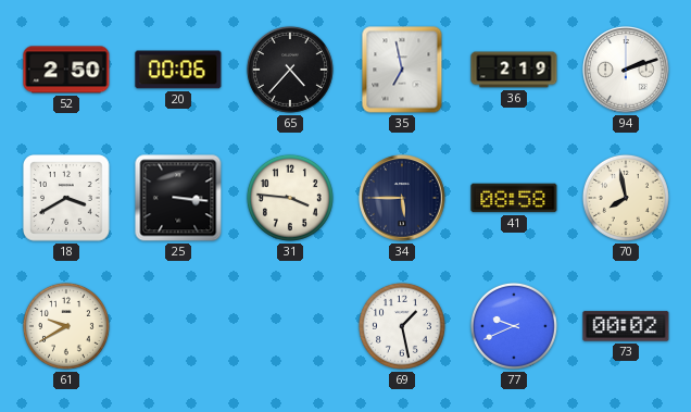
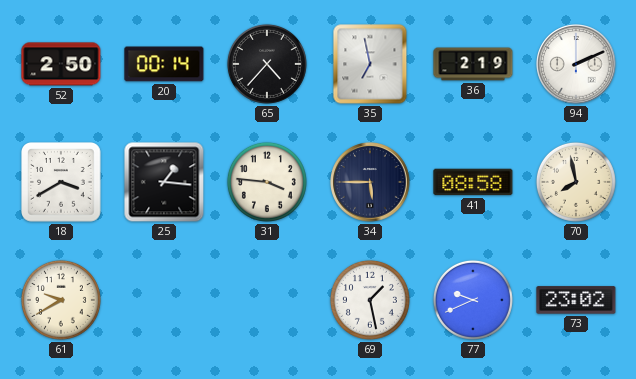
20: 00:06 -> 00:14
94: 2:12 -> 2:11
25: 3:16 -> 1:16
73: 00:02 -> 23:02
